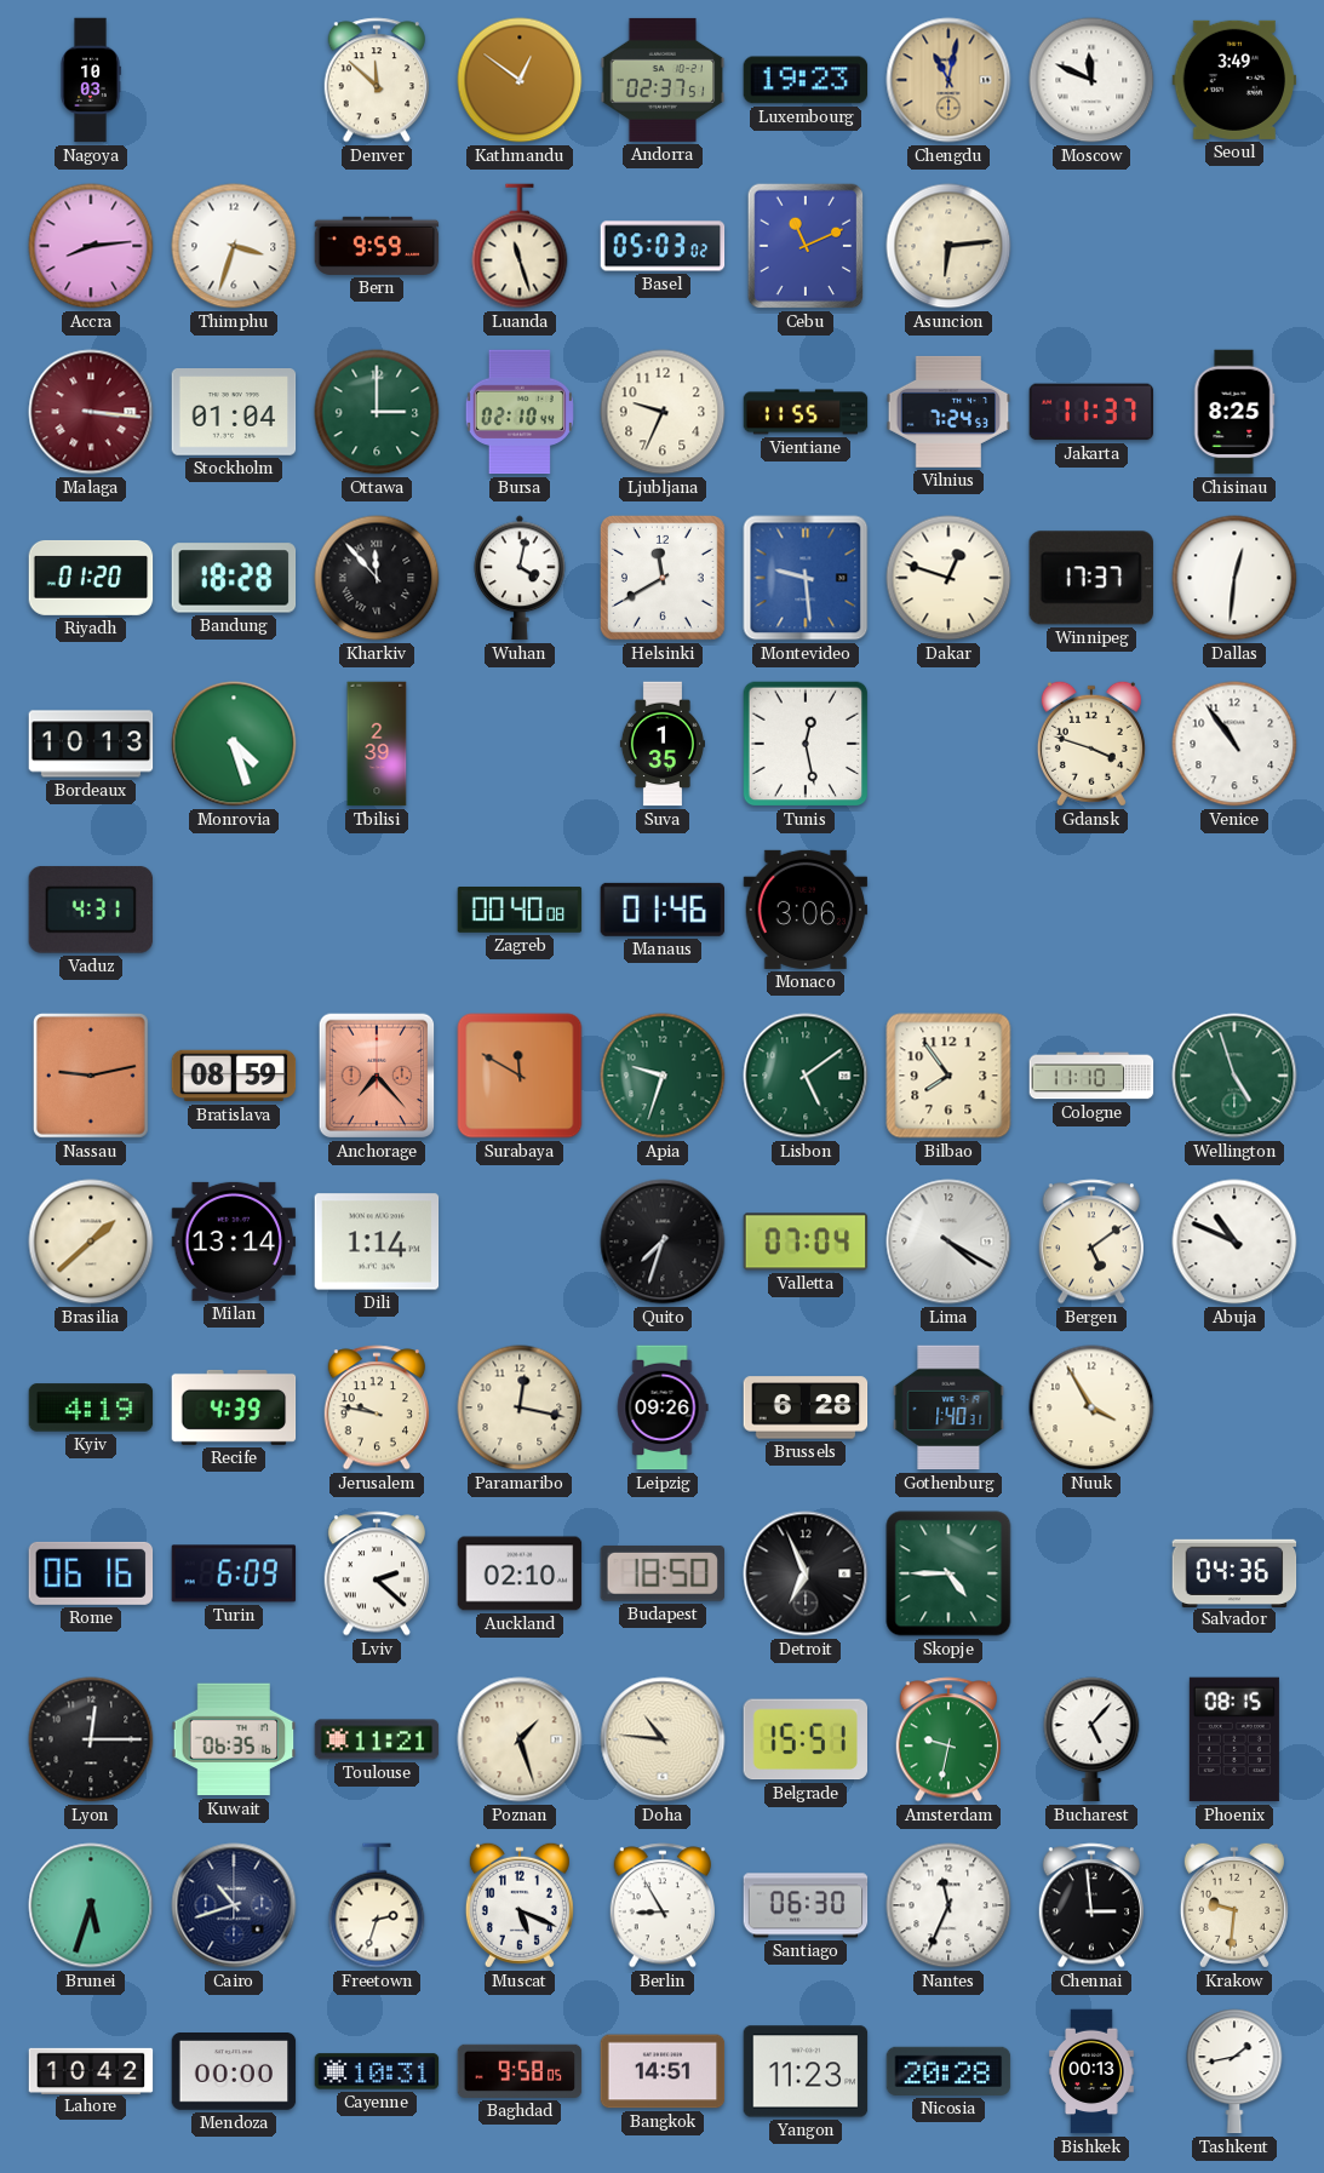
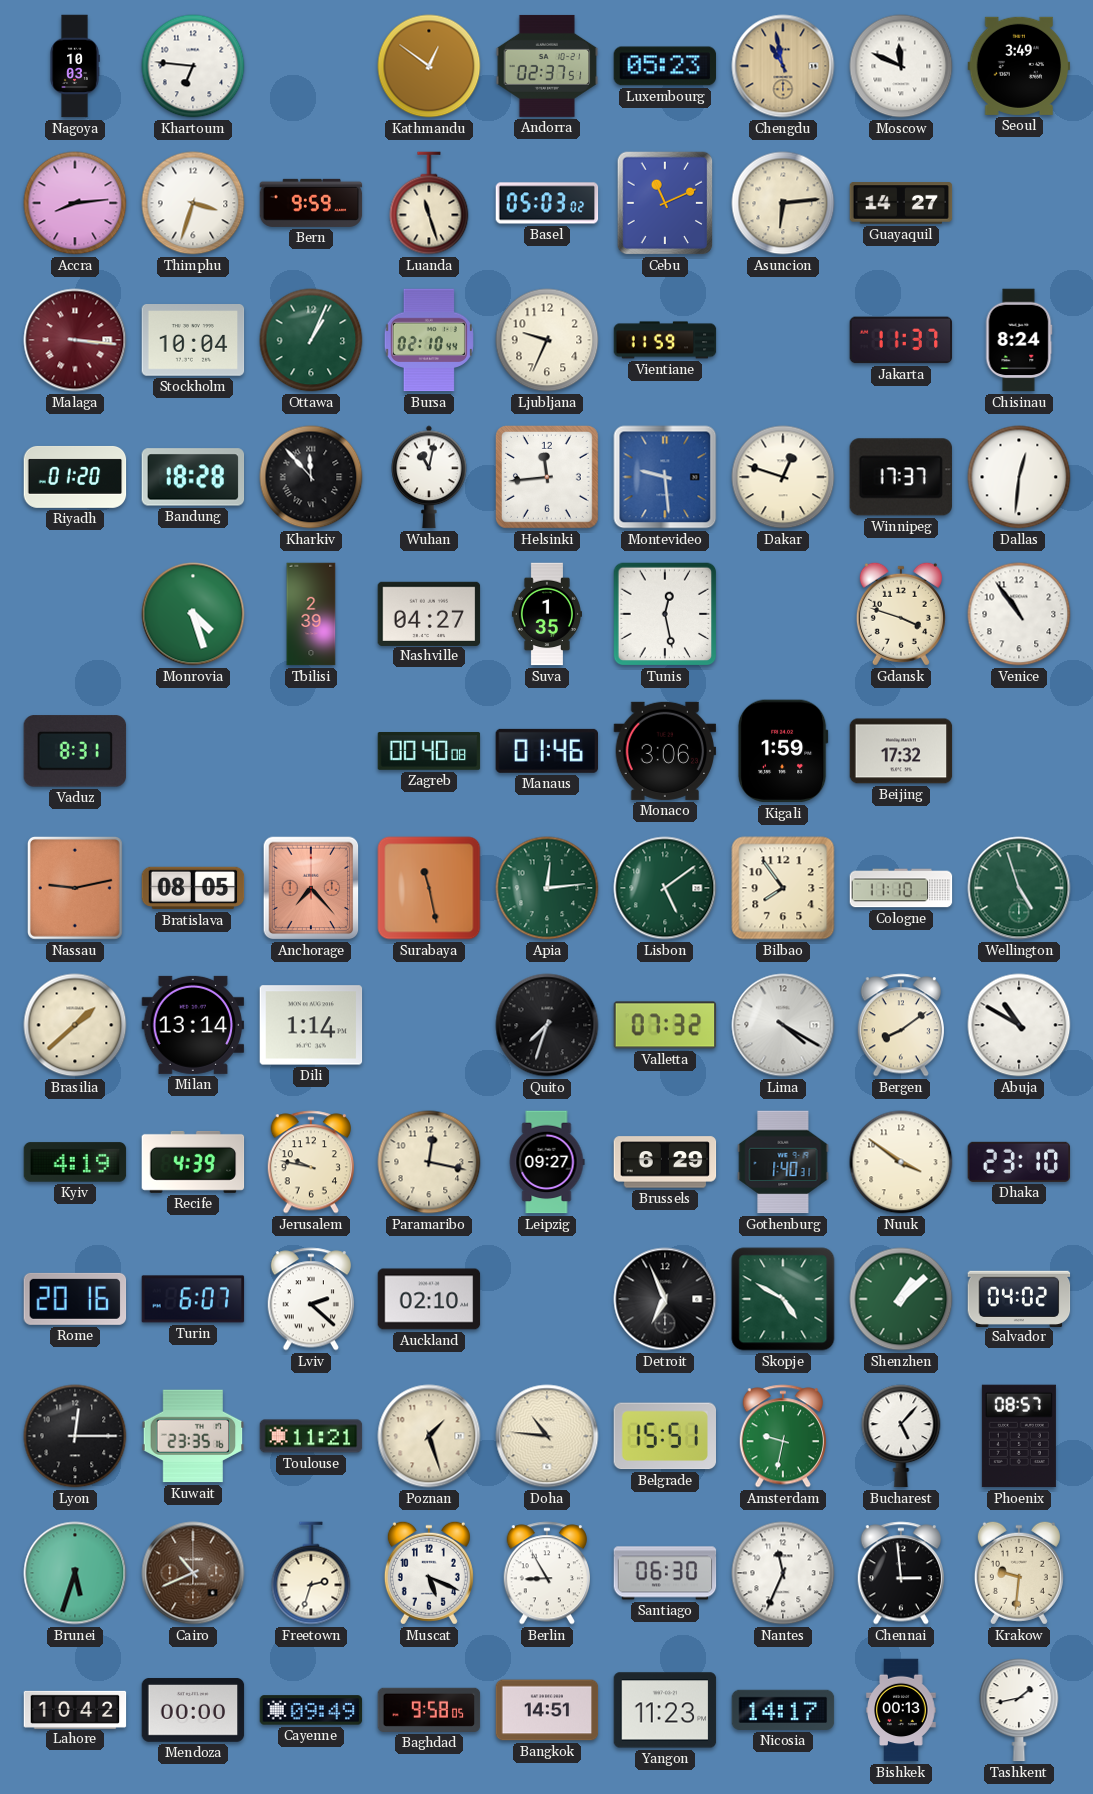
Khartoum: none -> 6:46
Denver: 11:52 -> none
Luxembourg: 19:23 -> 05:23
Chengdu: 11:02 -> 10:58
Guayaquil: none -> 14:27
Stockholm: 01:04 -> 10:04
Ottawa: 3:00 -> 1:04
Vientiane: 11:55 -> 11:59
Vilnius: 7:24 -> none
Chisinau: 8:25 -> 8:24
Wuhan: 4:02 -> 11:02
Helsinki: 11:40 -> 11:44
Bordeaux: 10:13 -> none
Nashville: none -> 04:27
Vaduz: 4:31 -> 8:31
Kigali: none -> 1:59
Beijing: none -> 17:32
Bratislava: 08:59 -> 08:05
Surabaya: 11:50 -> 11:28
Apia: 9:33 -> 12:14
Valletta: 07:04 -> 07:32
Bergen: 5:09 -> 8:09
Abuja: 10:49 -> 10:50
Leipzig: 09:26 -> 09:27
Brussels: 6:28 -> 6:29
Nuuk: 3:55 -> 3:51
Dhaka: none -> 23:10
Rome: 06:16 -> 20:16
Turin: 6:09 -> 6:07
Budapest: 18:50 -> none
Skopje: 4:45 -> 4:50
Shenzhen: none -> 1:08
Salvador: 04:36 -> 04:02
Kuwait: 06:35 -> 23:35
Phoenix: 08:15 -> 08:57
Cairo: 10:42 -> 10:41
Cairo dial: navy -> brown
Cayenne: 10:31 -> 09:49
Nicosia: 20:28 -> 14:17
